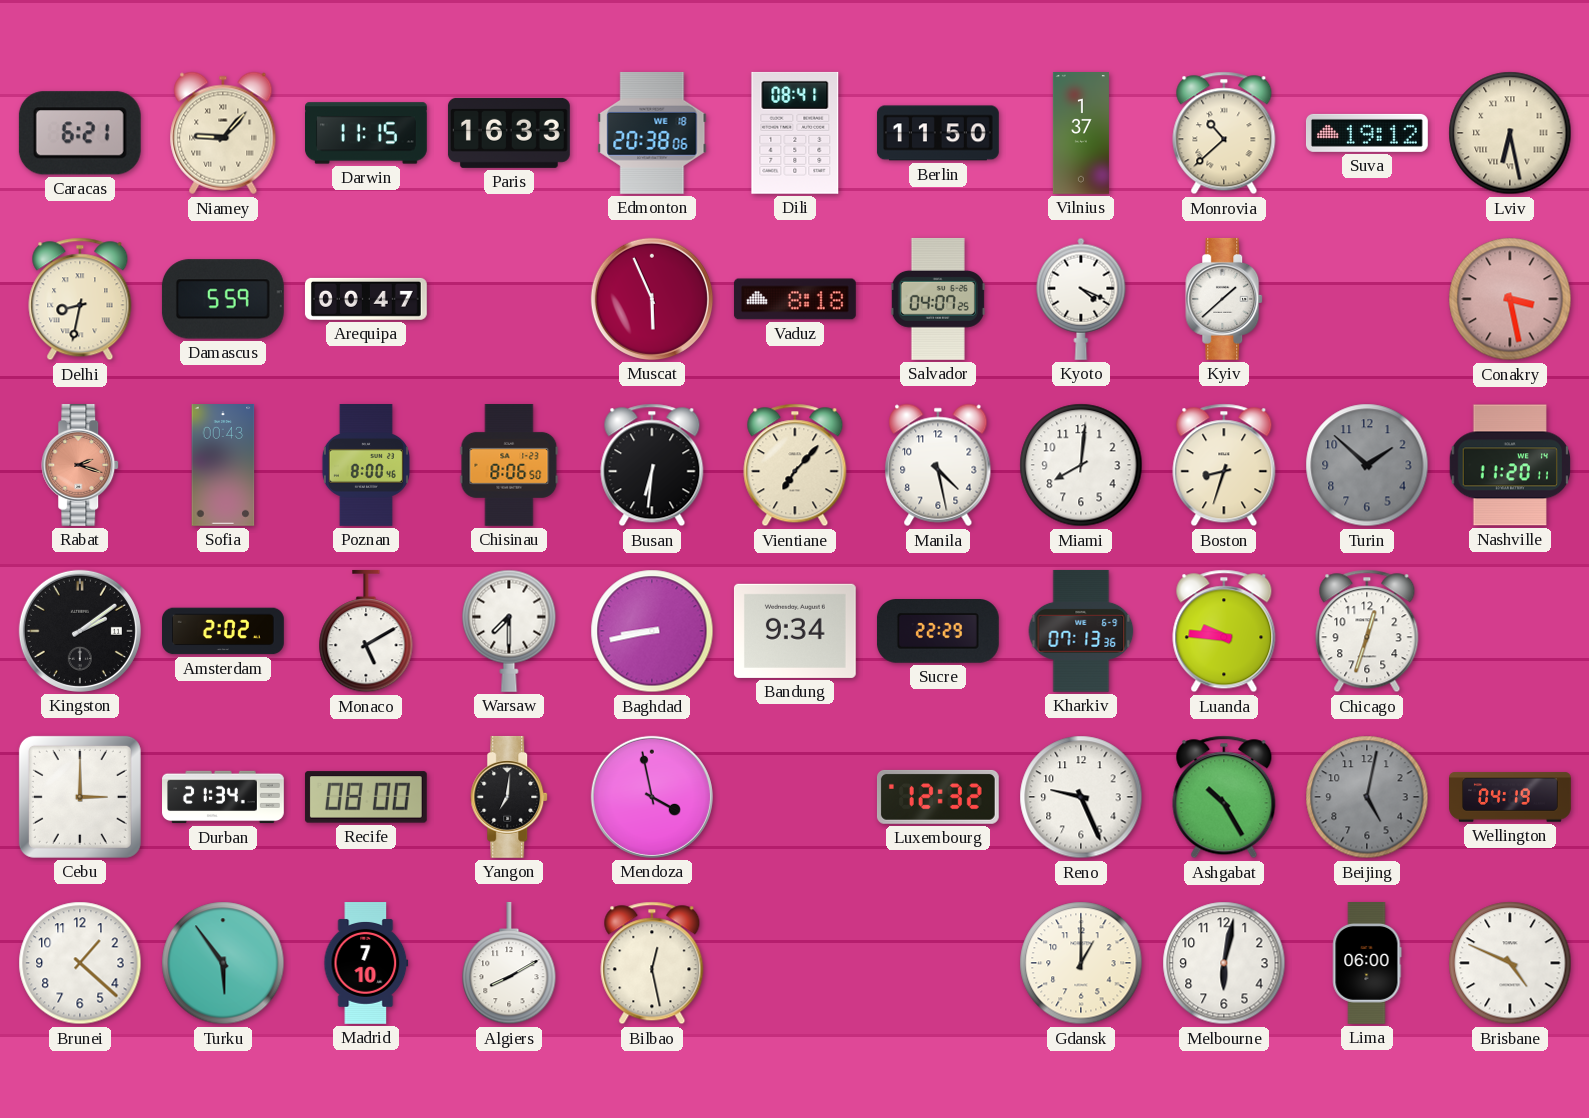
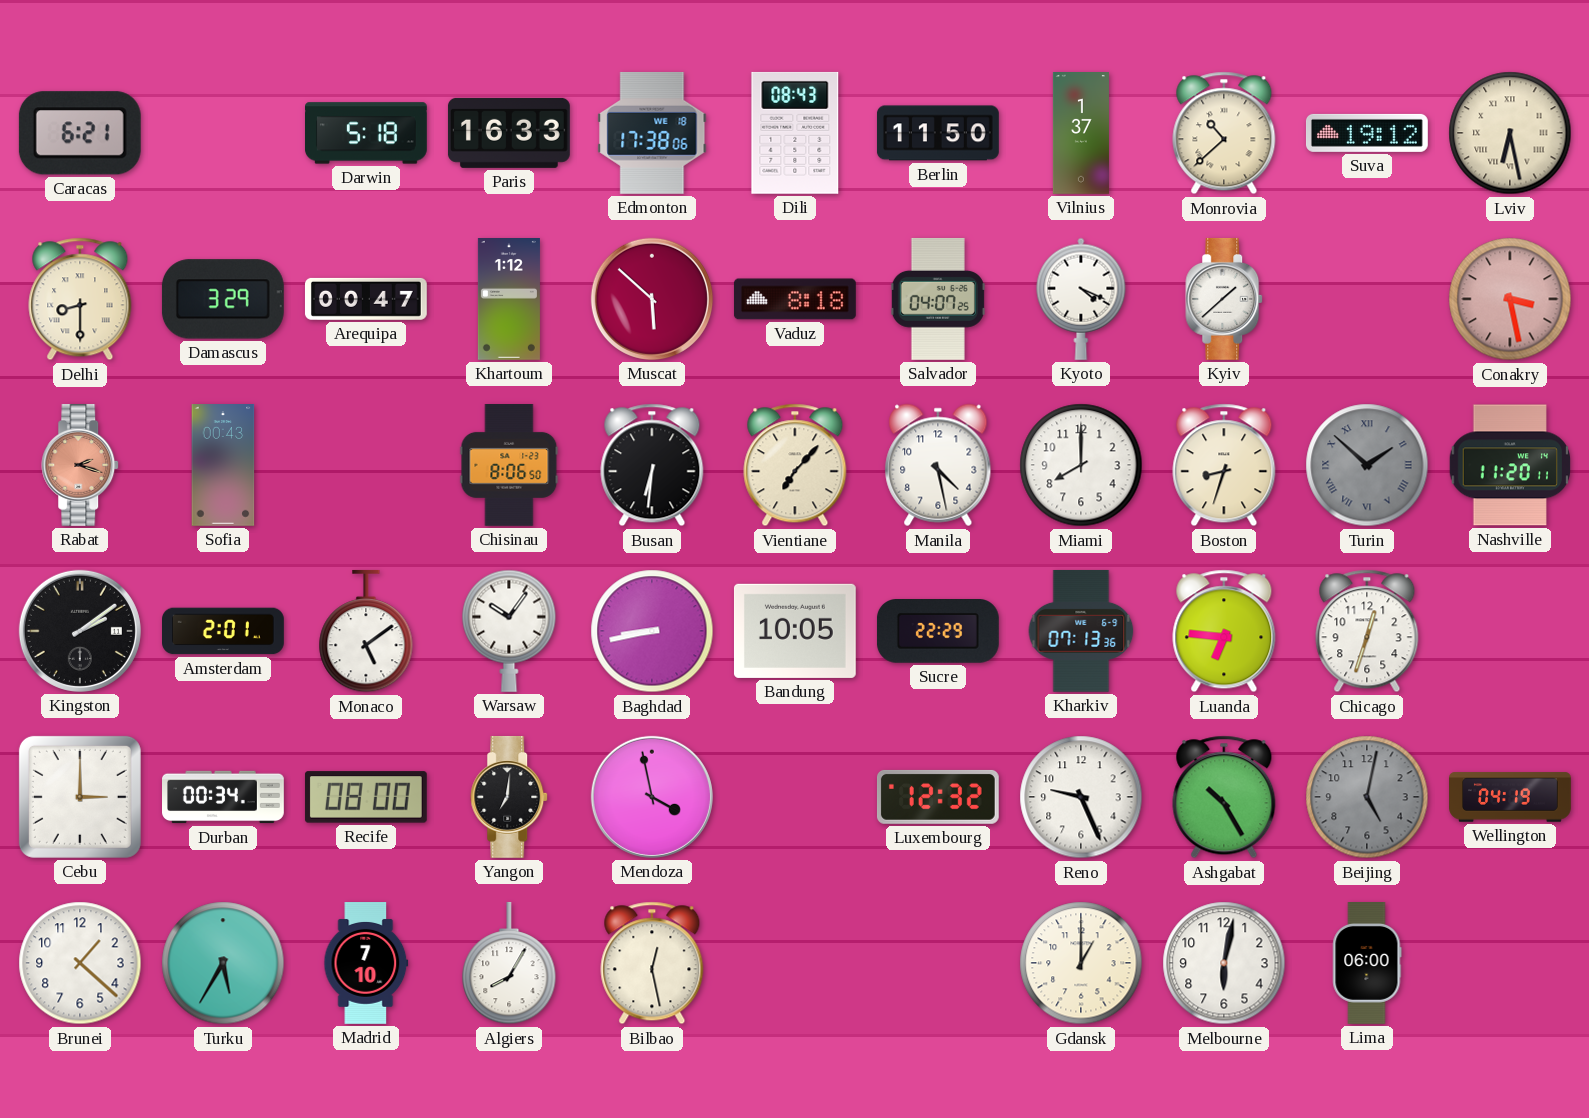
Niamey: 9:07 -> none
Darwin: 11:15 -> 5:18
Edmonton: 20:38 -> 17:38
Dili: 08:41 -> 08:43
Delhi: 8:32 -> 8:30
Damascus: 5:59 -> 3:29
Khartoum: none -> 1:12
Muscat: 5:56 -> 5:52
Poznan: 8:00 -> none
Miami: 8:01 -> 8:00
Turin numerals: Arabic -> Roman
Amsterdam: 2:02 -> 2:01
Monaco: 5:10 -> 5:09
Warsaw: 7:30 -> 10:06
Bandung: 9:34 -> 10:05
Luanda: 9:46 -> 6:46
Durban: 21:34 -> 00:34
Turku: 5:54 -> 5:35
Algiers: 8:10 -> 8:05
Brisbane: 4:49 -> none
